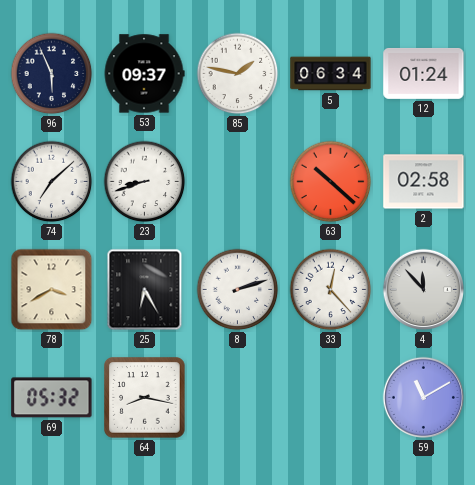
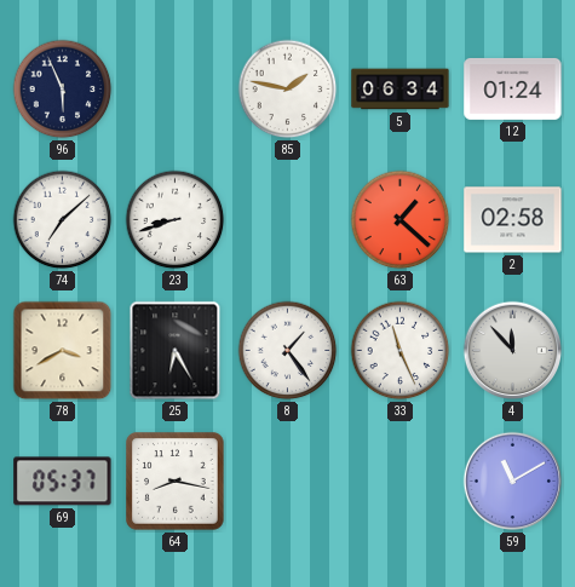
53: 09:37 -> none
63: 10:22 -> 1:22
8: 2:12 -> 1:24
33: 12:23 -> 11:26
69: 05:32 -> 05:37
